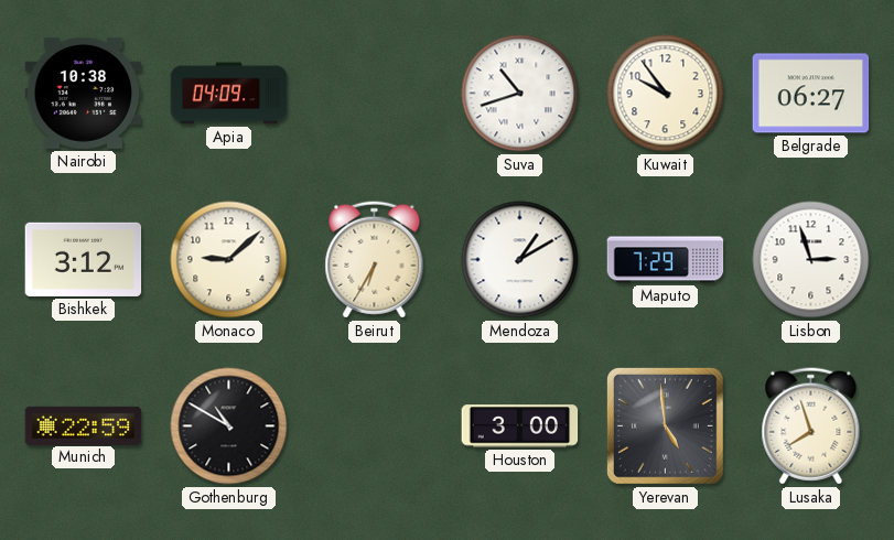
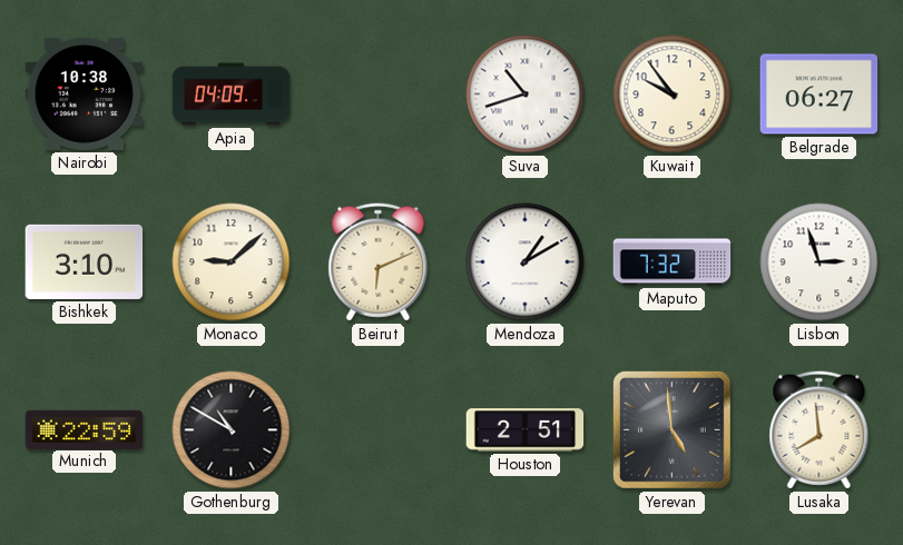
Bishkek: 3:12 -> 3:10
Beirut: 6:35 -> 6:11
Maputo: 7:29 -> 7:32
Houston: 3:00 -> 2:51
Lusaka: 7:57 -> 7:59
